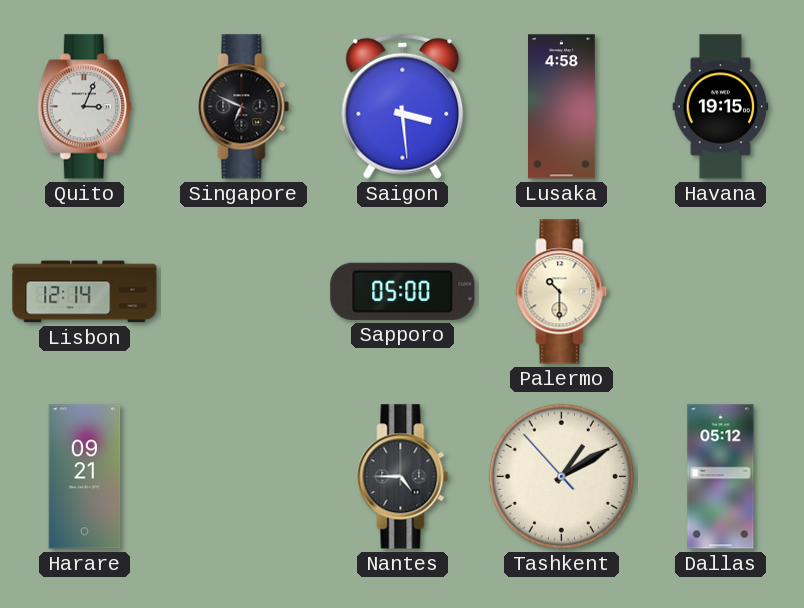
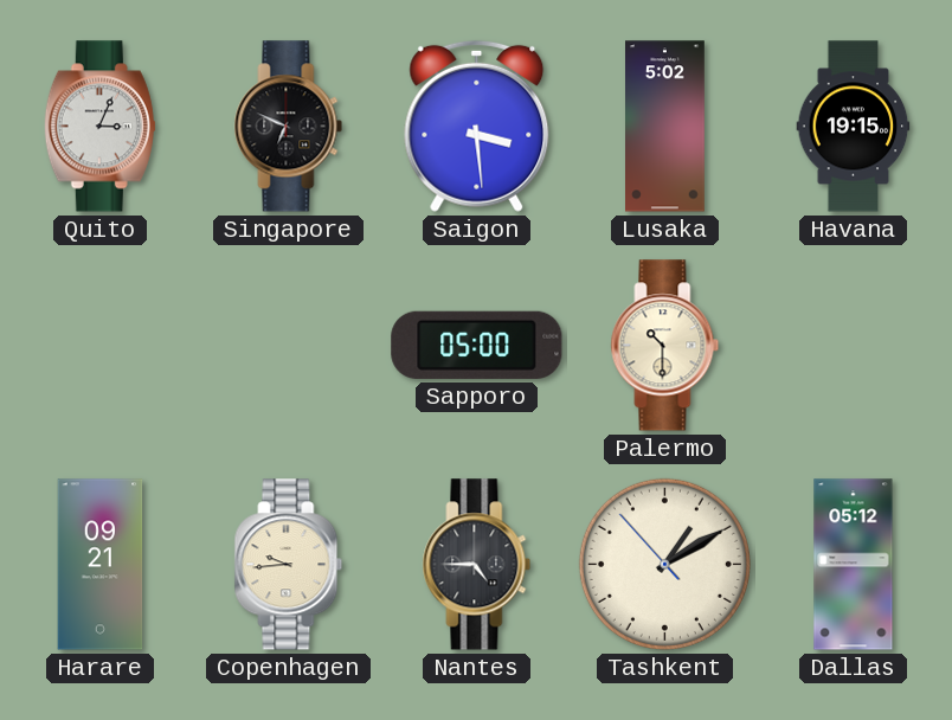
Lusaka: 4:58 -> 5:02
Lisbon: 12:14 -> none
Copenhagen: none -> 9:44
